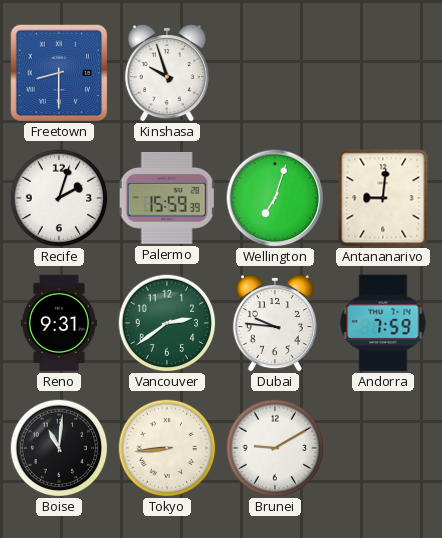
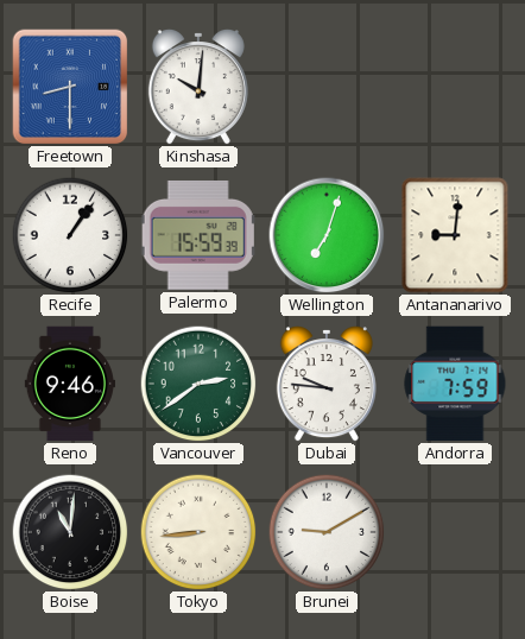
Kinshasa: 9:57 -> 10:01
Recife: 2:03 -> 1:06
Reno: 9:31 -> 9:46
